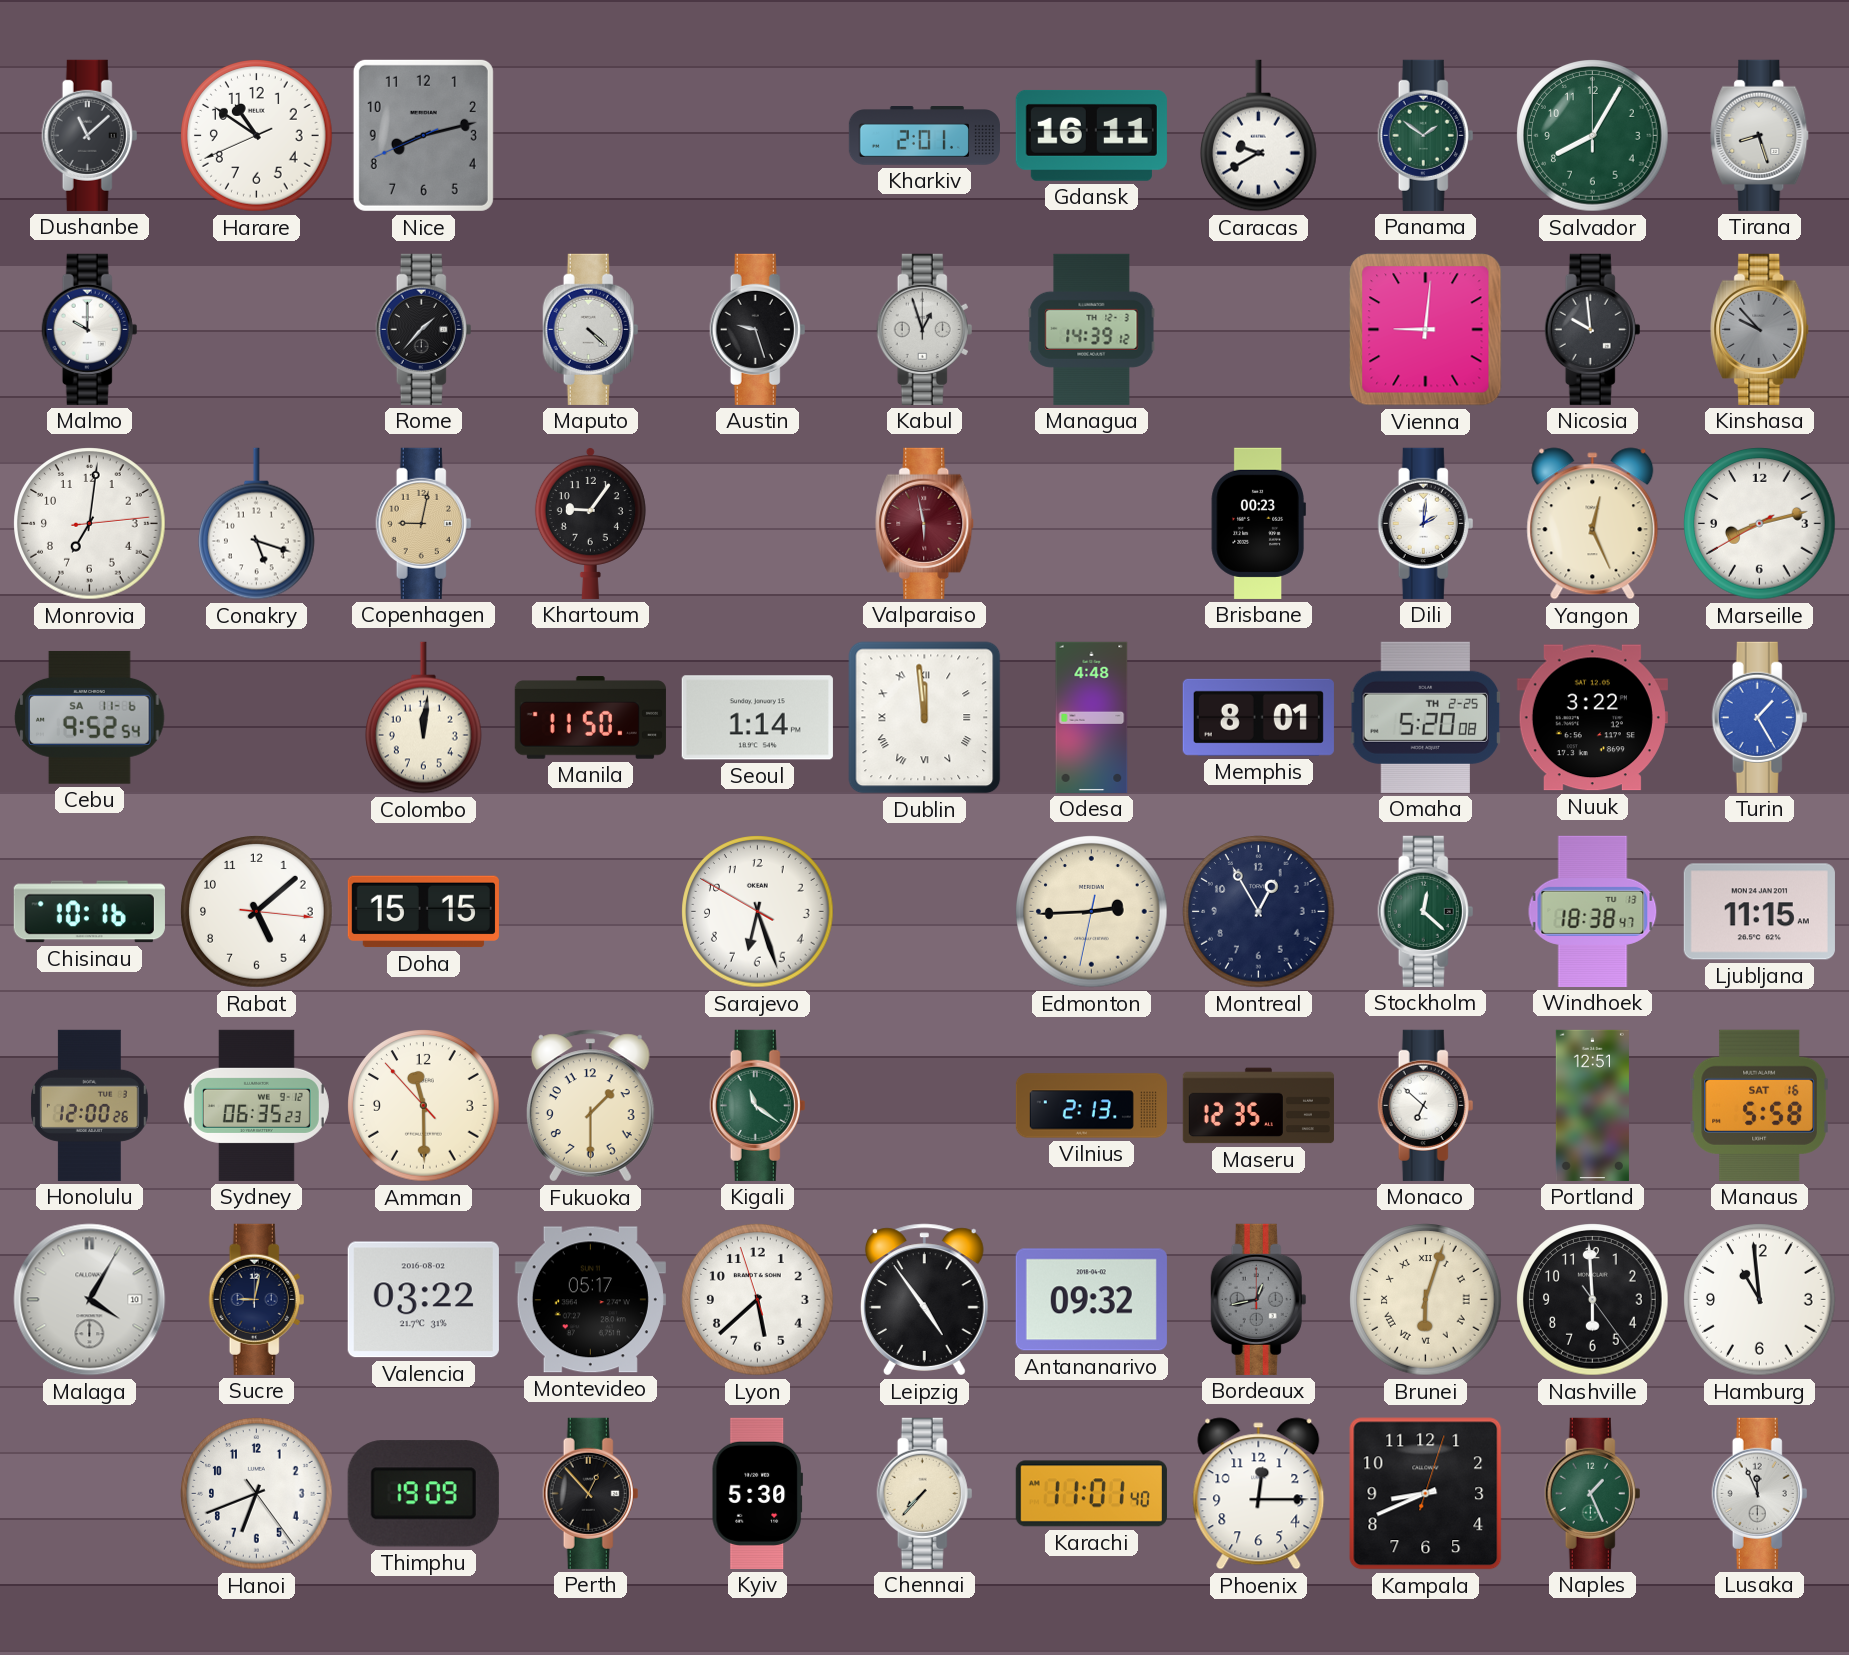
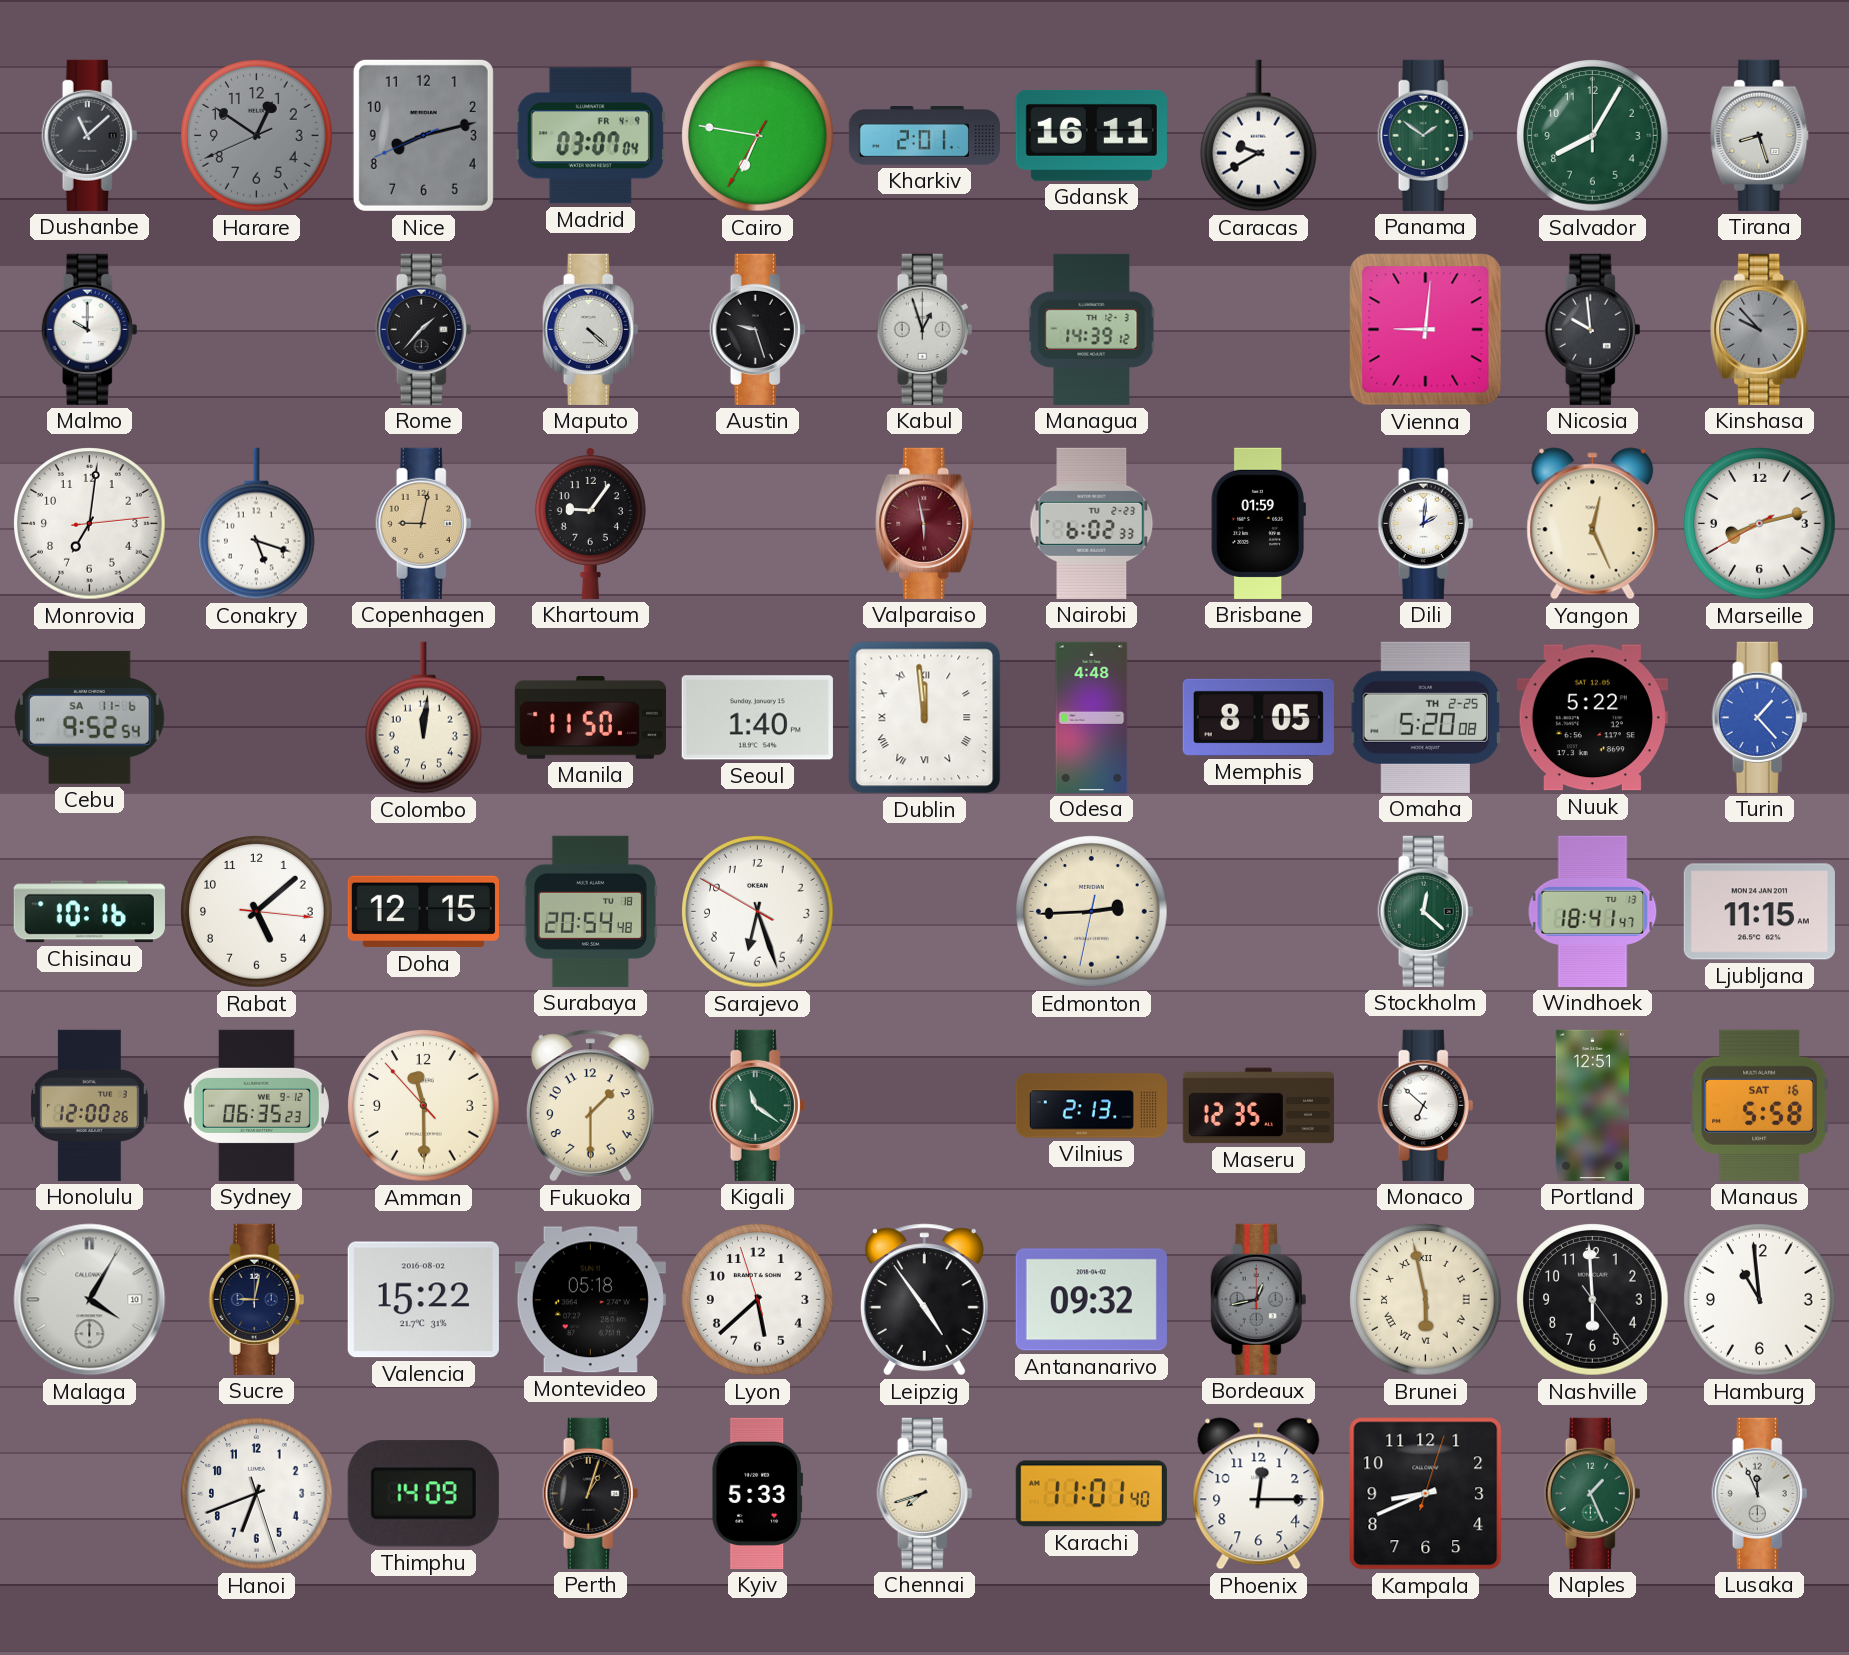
Harare: 10:50 -> 12:50
Harare dial: white -> grey
Madrid: none -> 03:07
Cairo: none -> 6:46
Nairobi: none -> 6:02
Brisbane: 00:23 -> 01:59
Seoul: 1:14 -> 1:40
Memphis: 8:01 -> 8:05
Nuuk: 3:22 -> 5:22
Turin: 1:25 -> 1:23
Doha: 15:15 -> 12:15
Surabaya: none -> 20:54
Montreal: 12:55 -> none
Windhoek: 18:38 -> 18:41
Valencia: 03:22 -> 15:22
Montevideo: 05:17 -> 05:18
Brunei: 6:03 -> 5:58
Hanoi: 6:41:24 -> 6:41:27
Thimphu: 19:09 -> 14:09
Perth: 12:53 -> 1:03
Kyiv: 5:30 -> 5:33
Chennai: 7:37 -> 7:42
